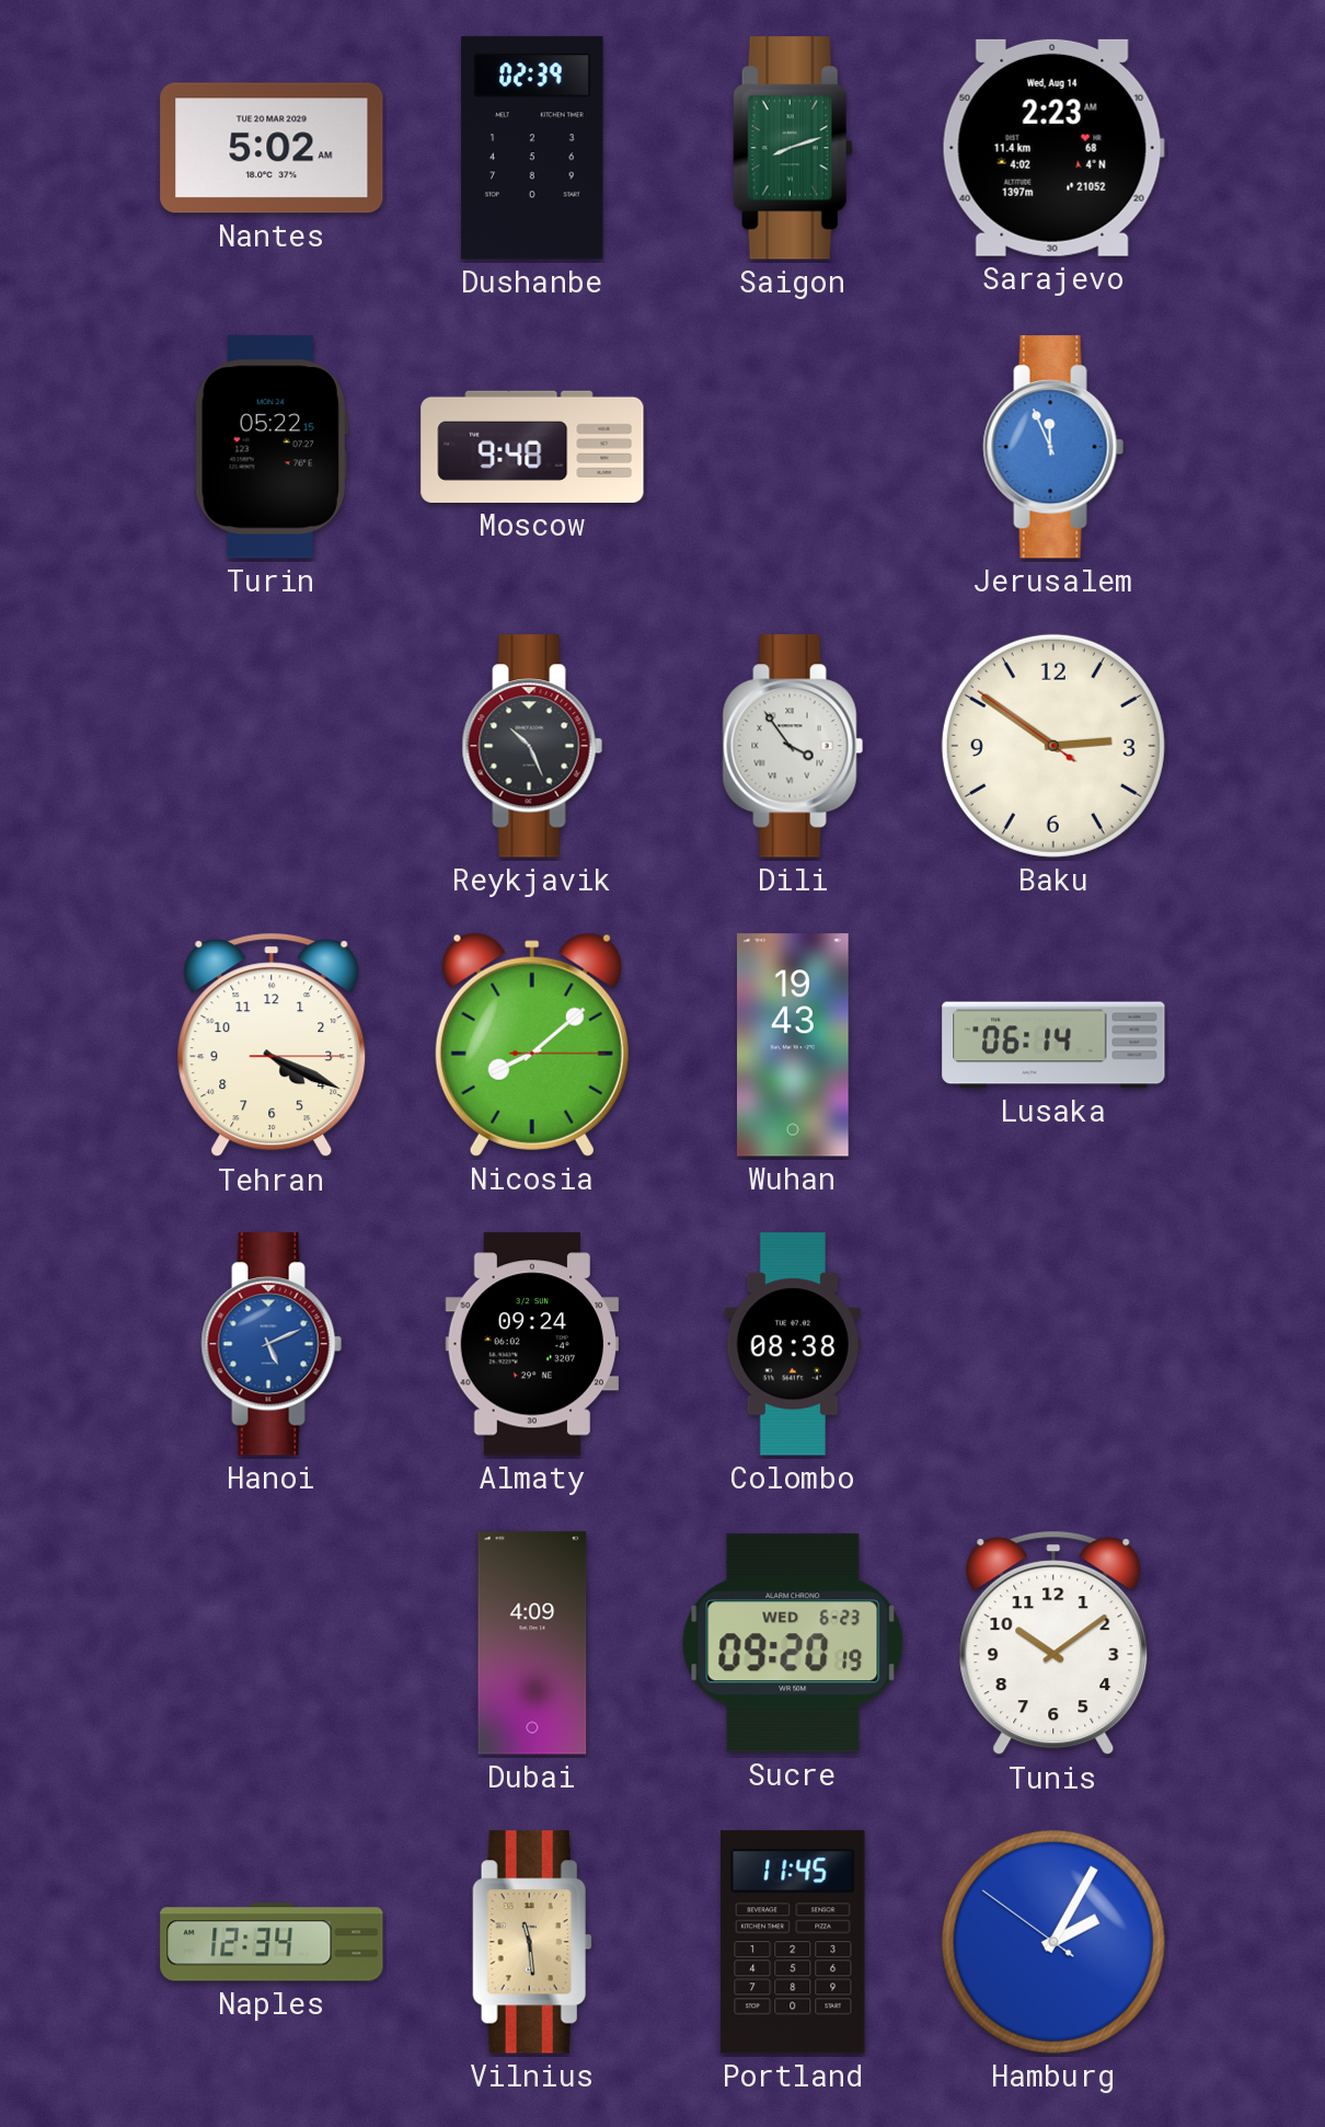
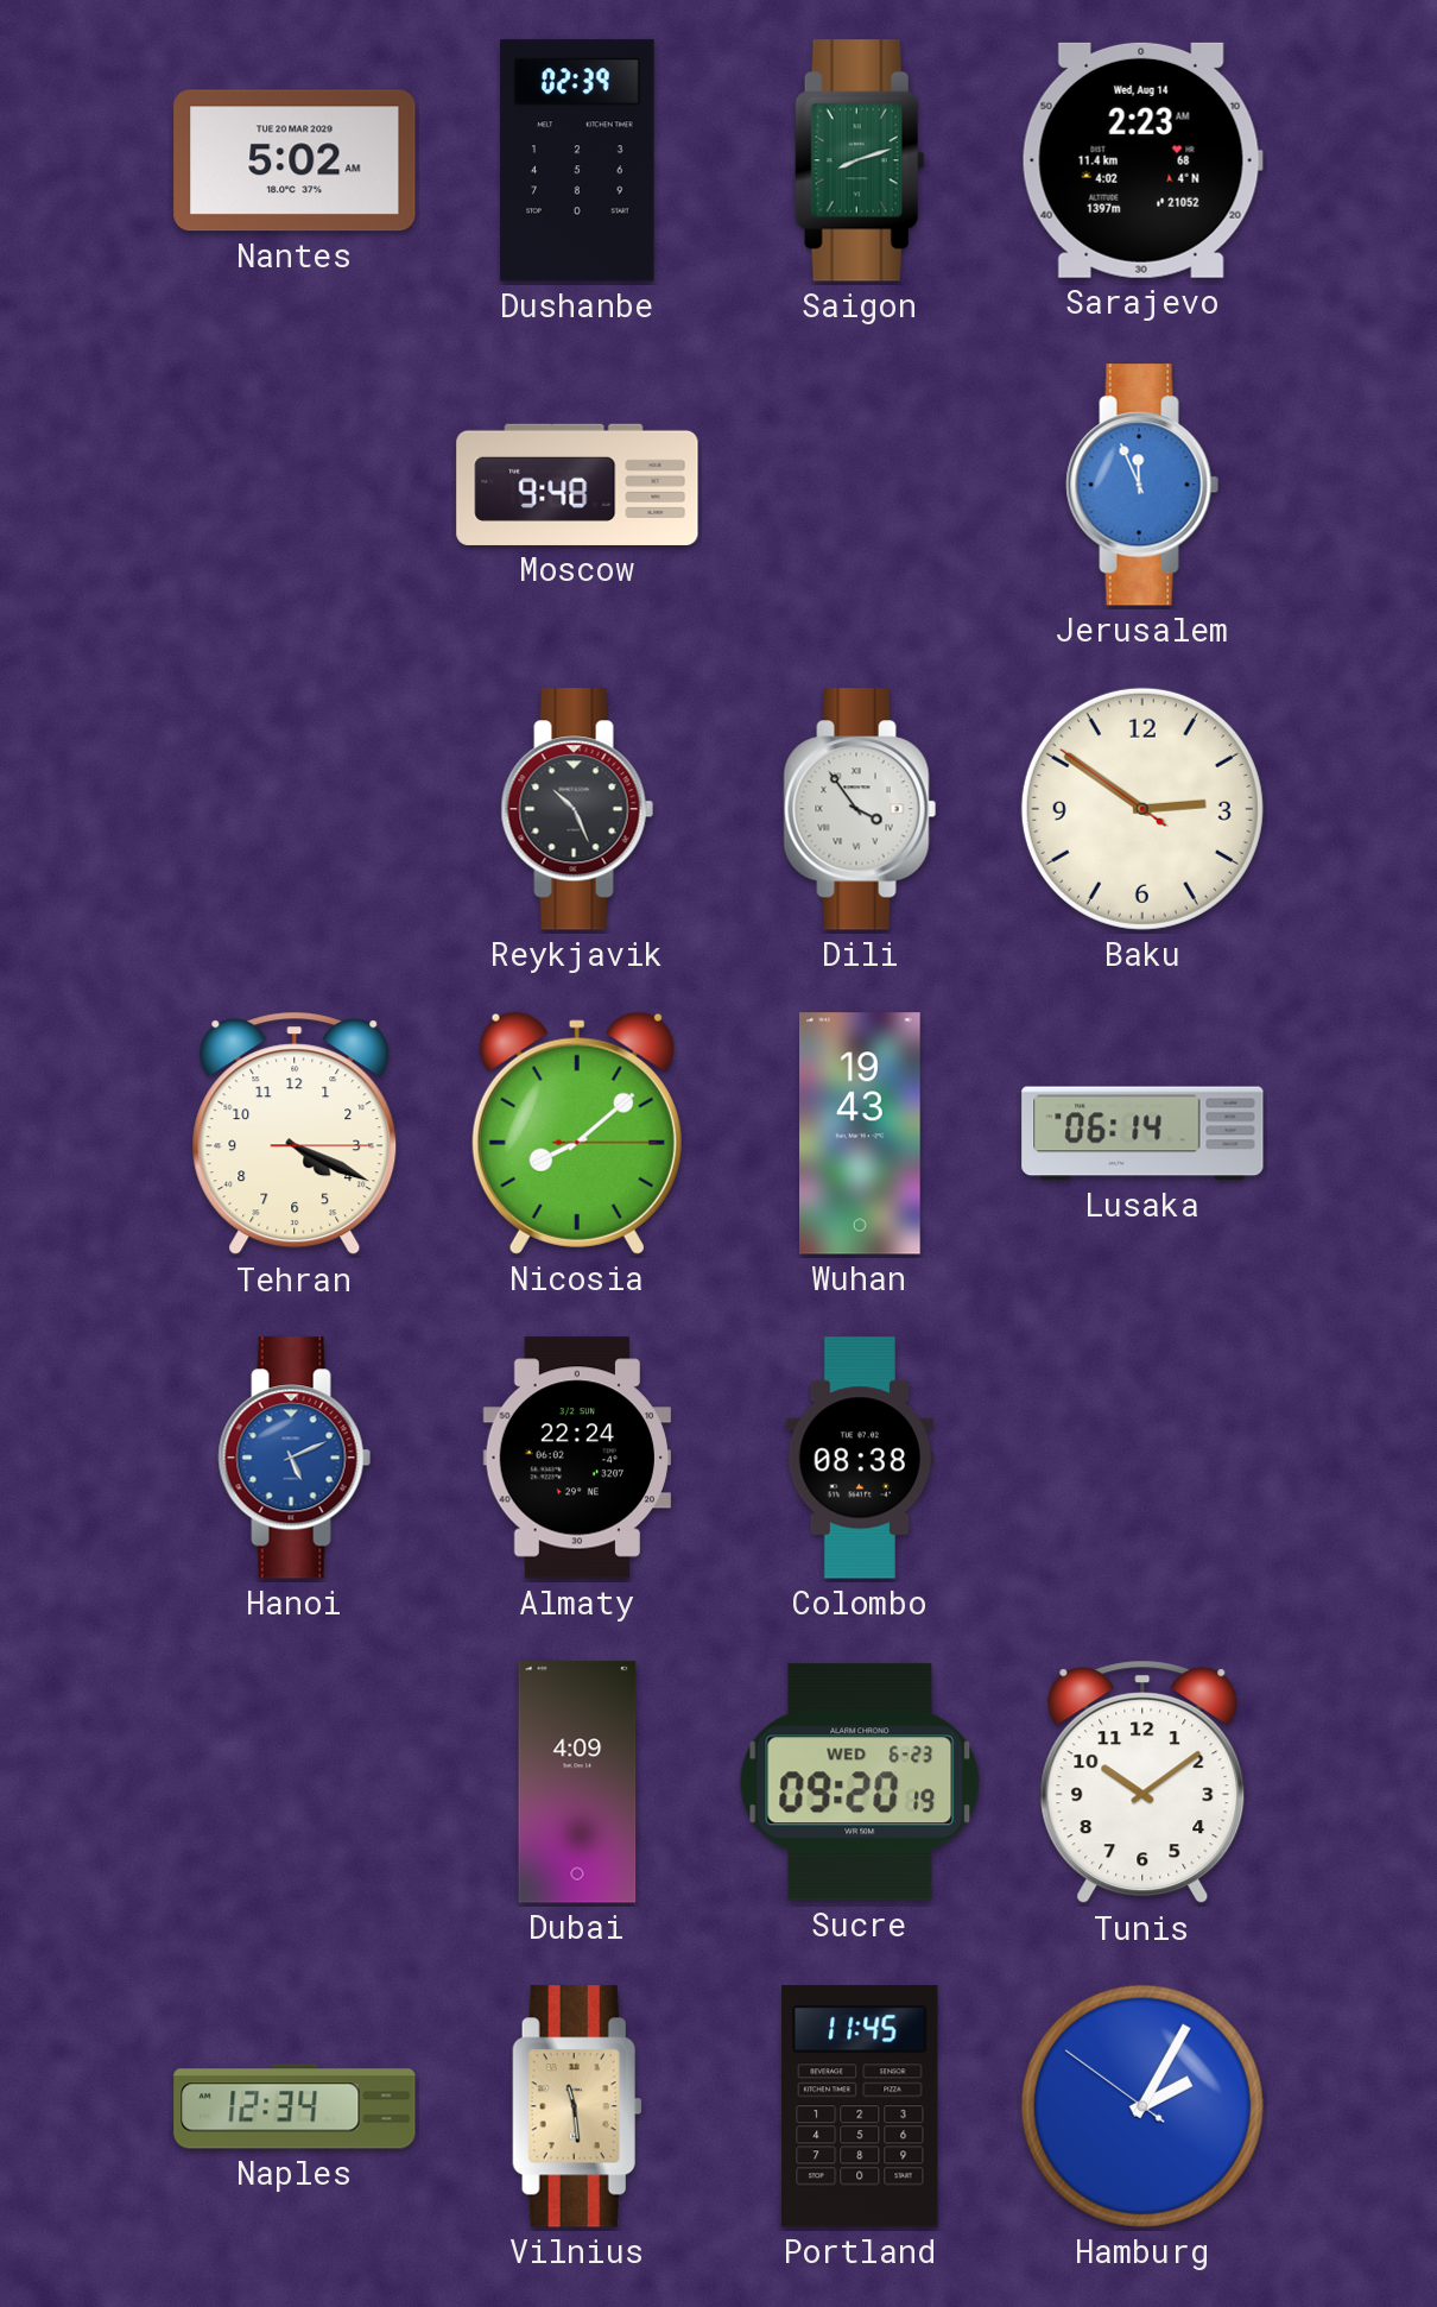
Turin: 05:22 -> none
Almaty: 09:24 -> 22:24
